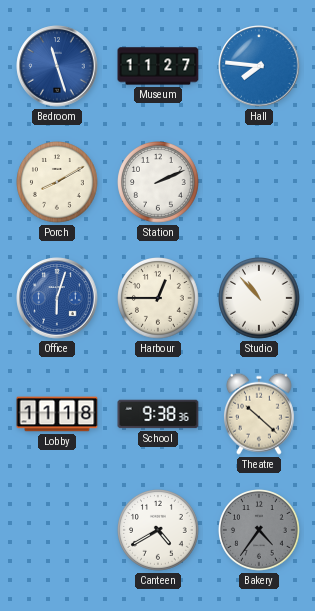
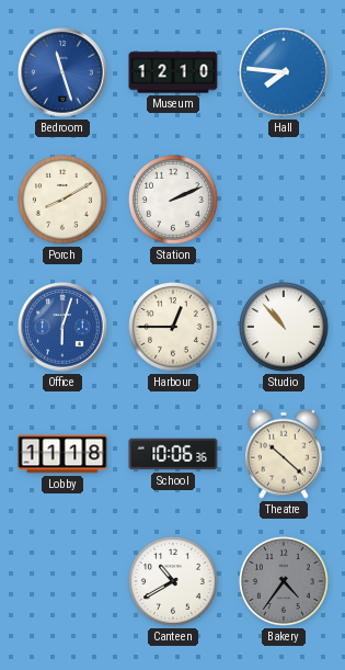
Museum: 11:27 -> 12:10
School: 9:38 -> 10:06
Canteen: 4:40 -> 10:40
